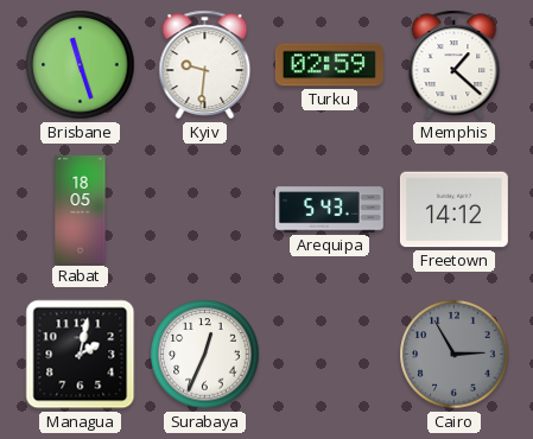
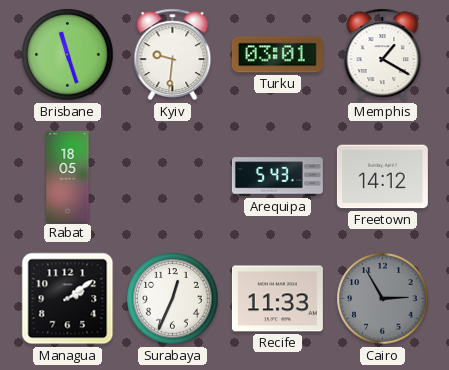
Turku: 02:59 -> 03:01
Memphis: 1:22 -> 1:20
Managua: 2:02 -> 2:09
Recife: none -> 11:33
